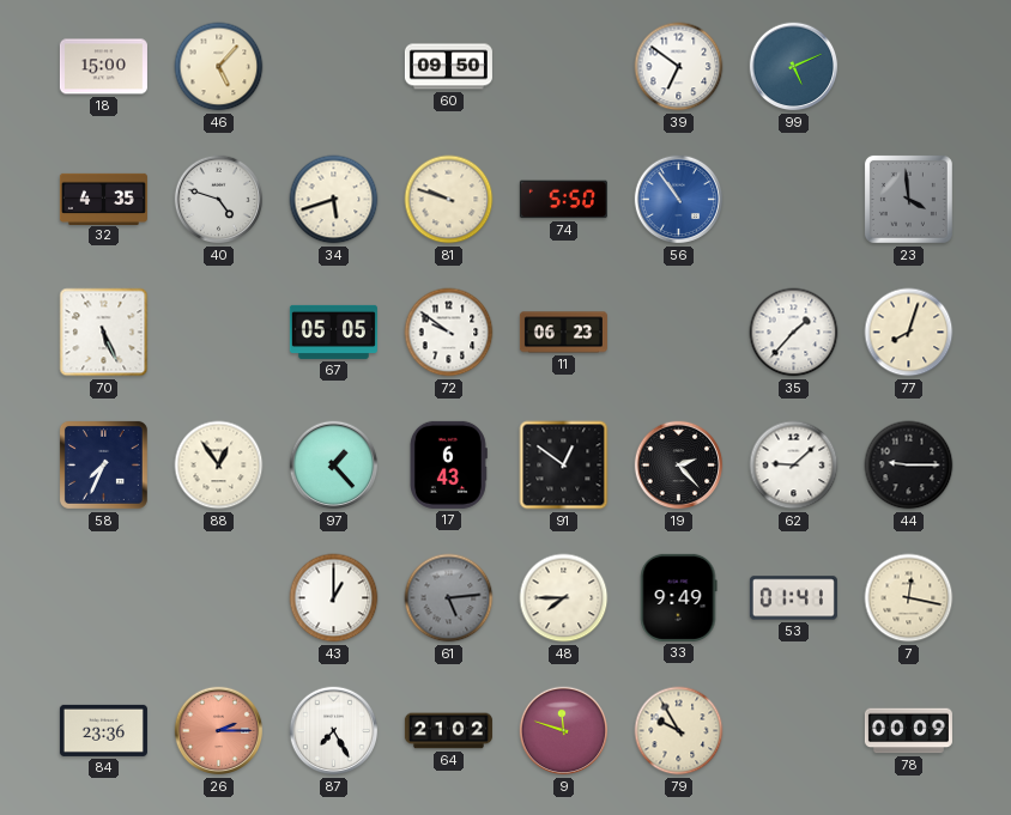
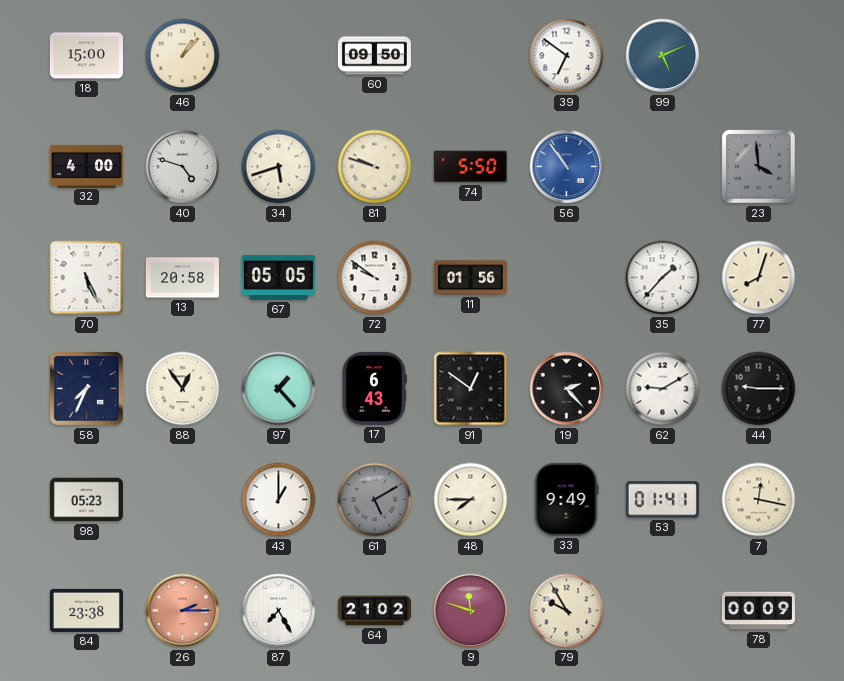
46: 5:07 -> 1:07
32: 4:35 -> 4:00
13: none -> 20:58
11: 06:23 -> 01:56
62: 9:08 -> 9:10
98: none -> 05:23
61: 5:14 -> 5:10
84: 23:36 -> 23:38
